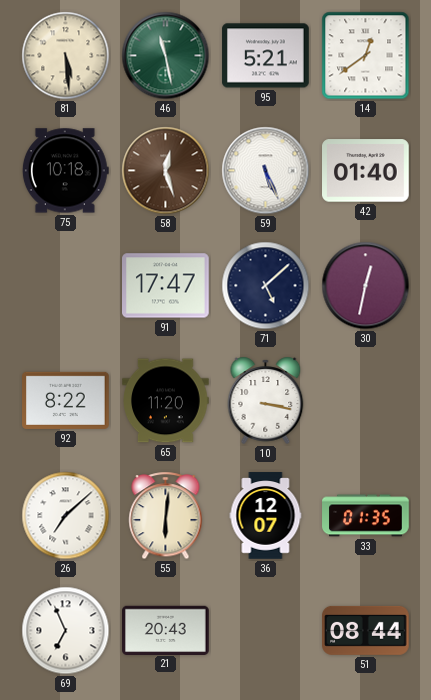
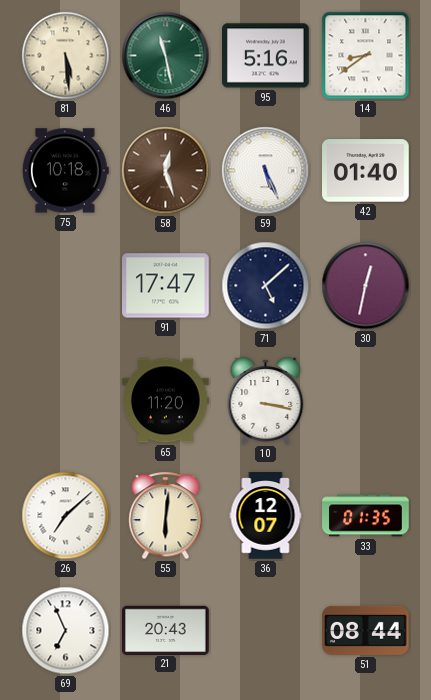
95: 5:21 -> 5:16
14: 12:39 -> 8:39
92: 8:22 -> none
